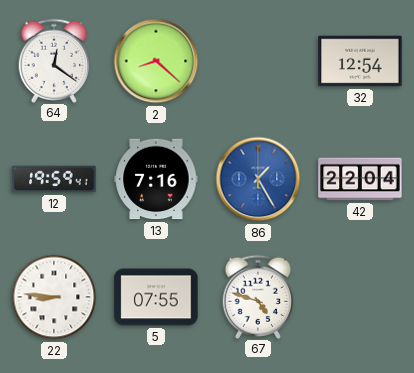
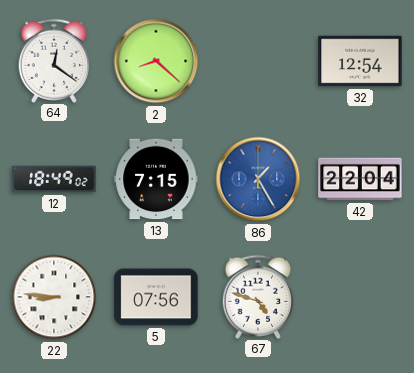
12: 19:59 -> 18:49
13: 7:16 -> 7:15
5: 07:55 -> 07:56
